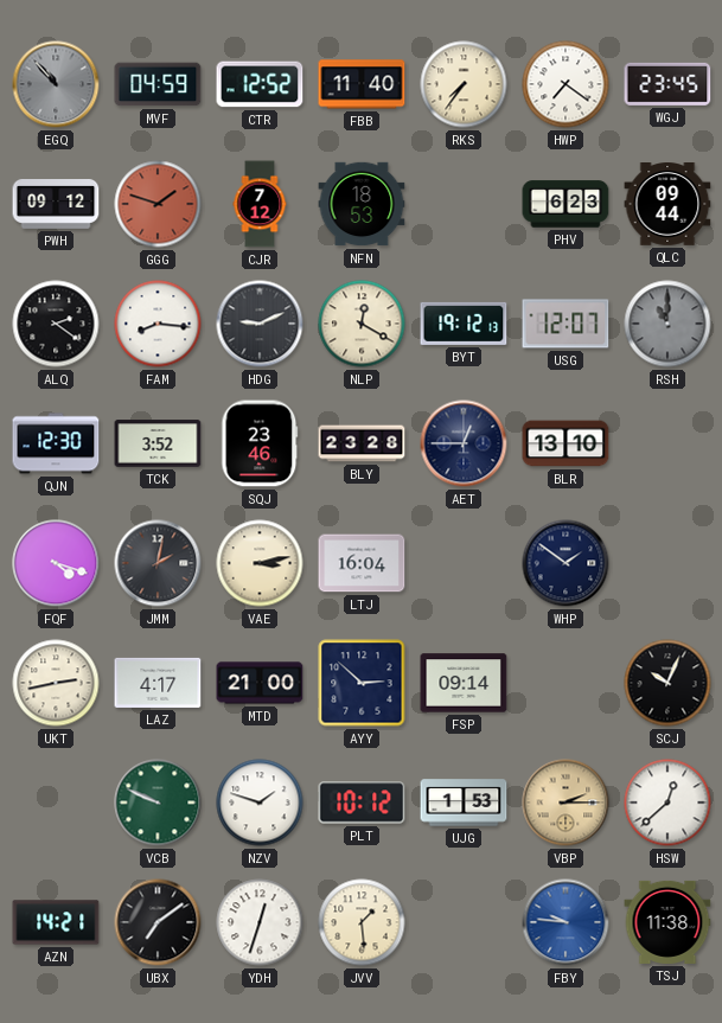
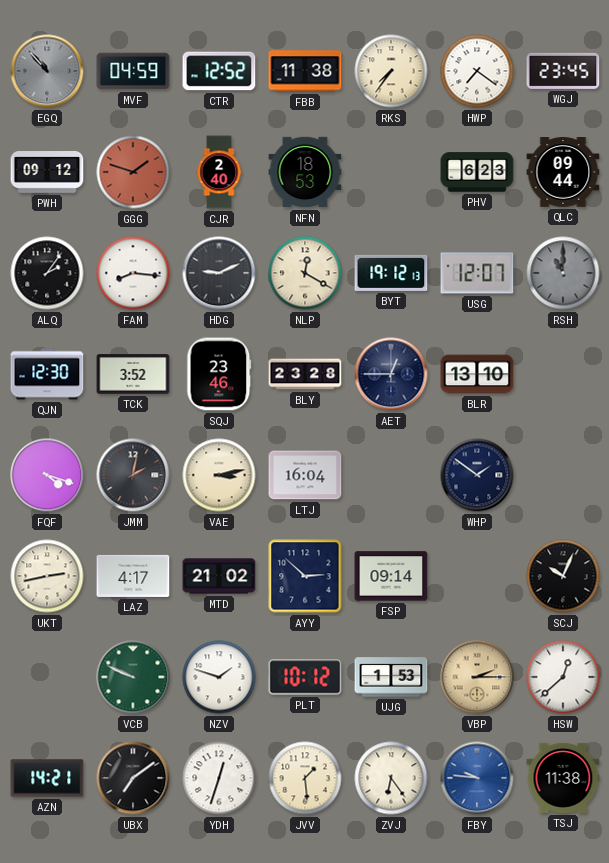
FBB: 11:40 -> 11:38
CJR: 7:12 -> 2:40
ALQ: 2:21 -> 2:06
MTD: 21:00 -> 21:02
ZVJ: none -> 6:24
